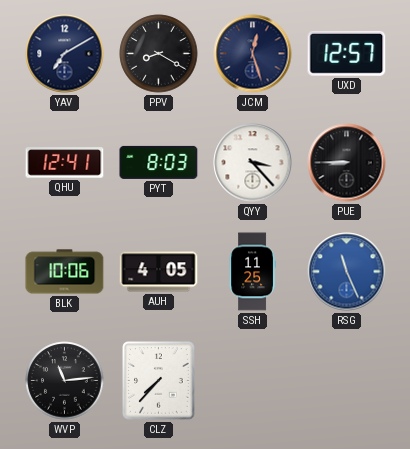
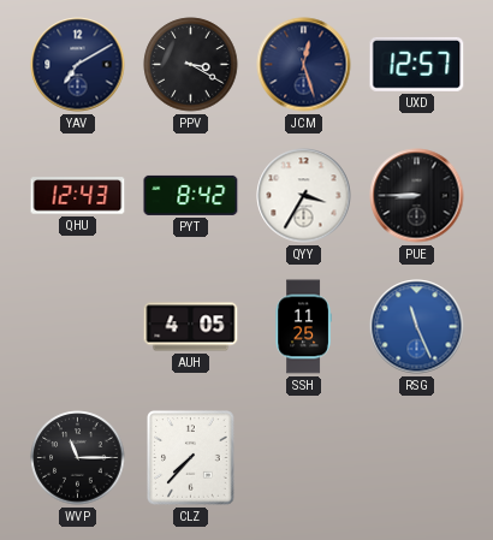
PPV: 8:20 -> 3:20
QHU: 12:41 -> 12:43
PYT: 8:03 -> 8:42
QYY: 3:23 -> 3:35
BLK: 10:06 -> none
WVP: 11:14 -> 11:15
